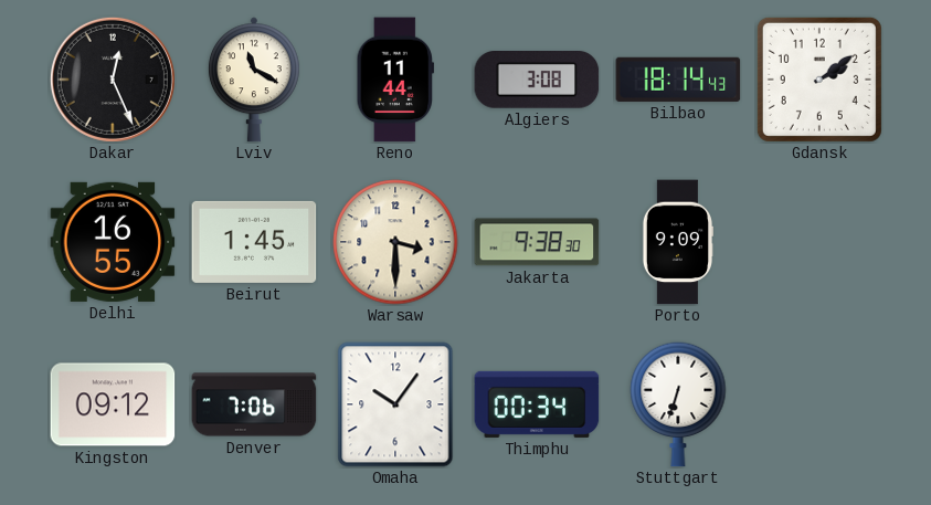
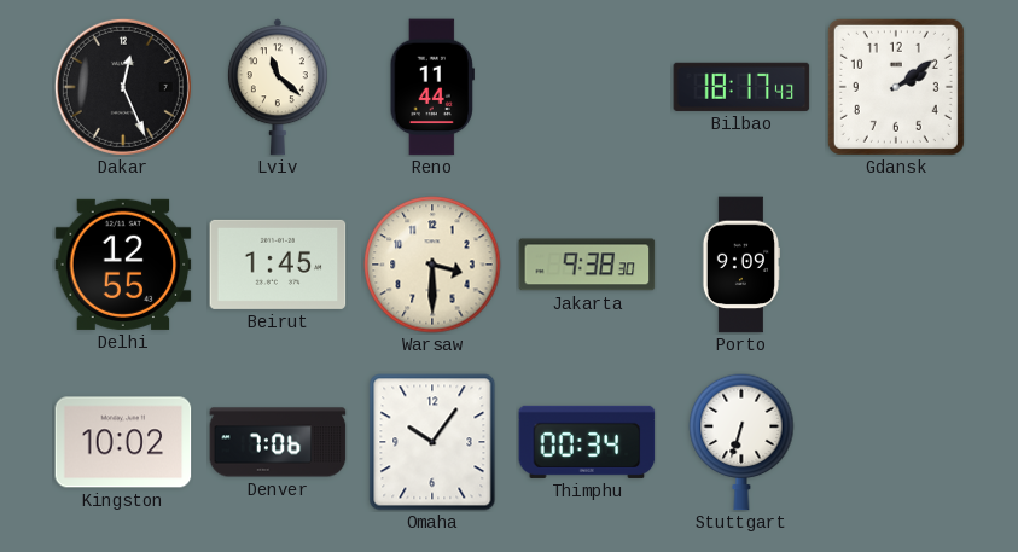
Lviv: 11:20 -> 11:22
Algiers: 3:08 -> none
Bilbao: 18:14 -> 18:17
Delhi: 16:55 -> 12:55
Kingston: 09:12 -> 10:02
